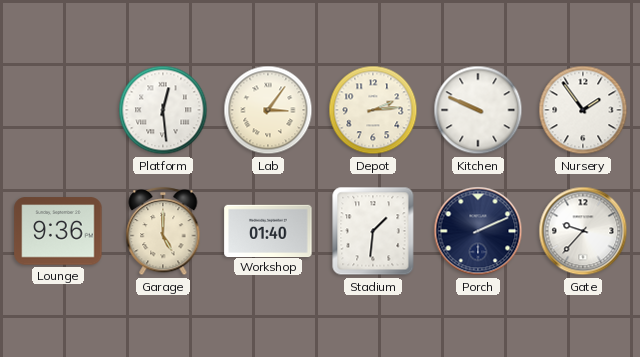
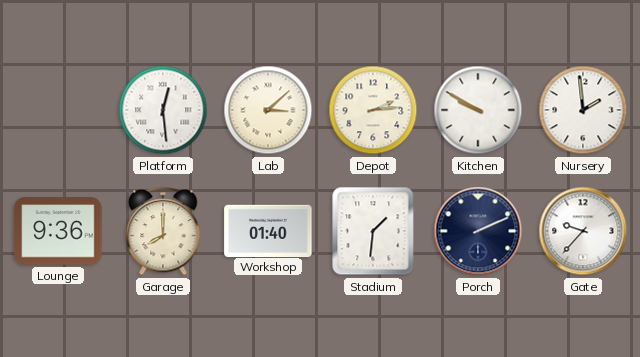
Lab: 3:06 -> 3:08
Kitchen: 9:49 -> 9:50
Nursery: 1:54 -> 1:59
Garage: 5:00 -> 8:00
